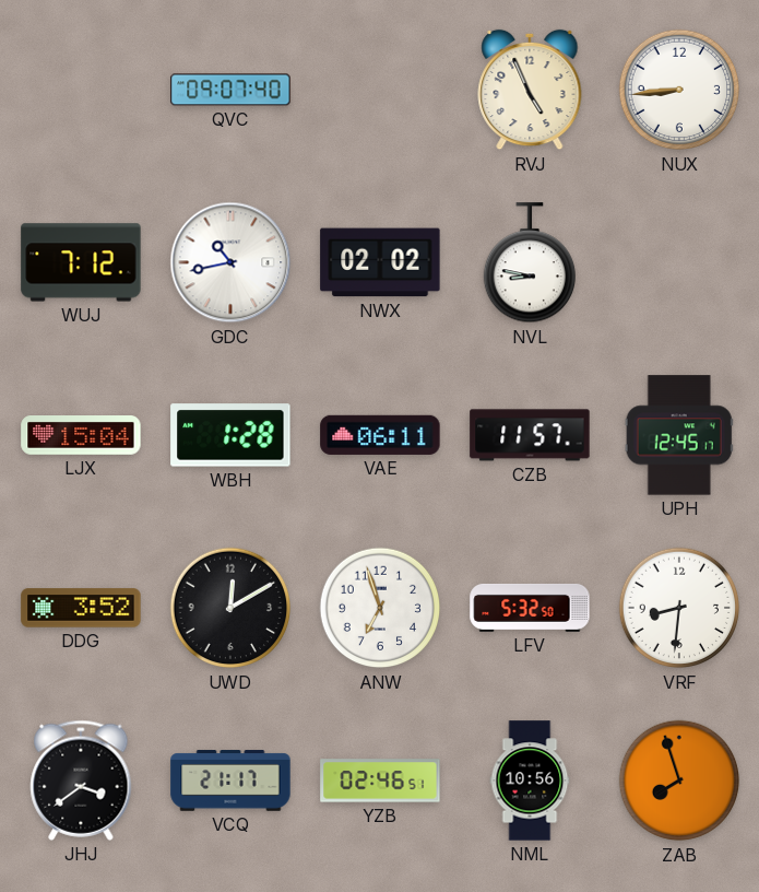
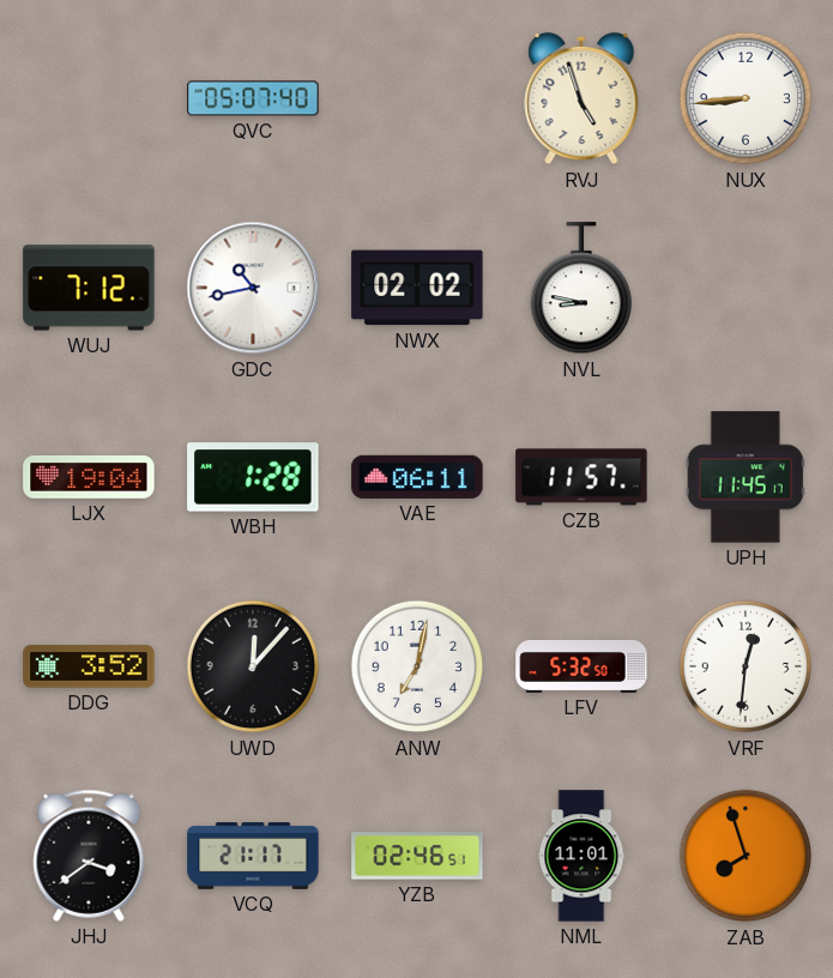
QVC: 09:07 -> 05:07
RVJ: 4:56 -> 4:57
LJX: 15:04 -> 19:04
UPH: 12:45 -> 11:45
UWD: 12:10 -> 12:07
ANW: 6:57 -> 7:02
VRF: 8:31 -> 12:31
NML: 10:56 -> 11:01
